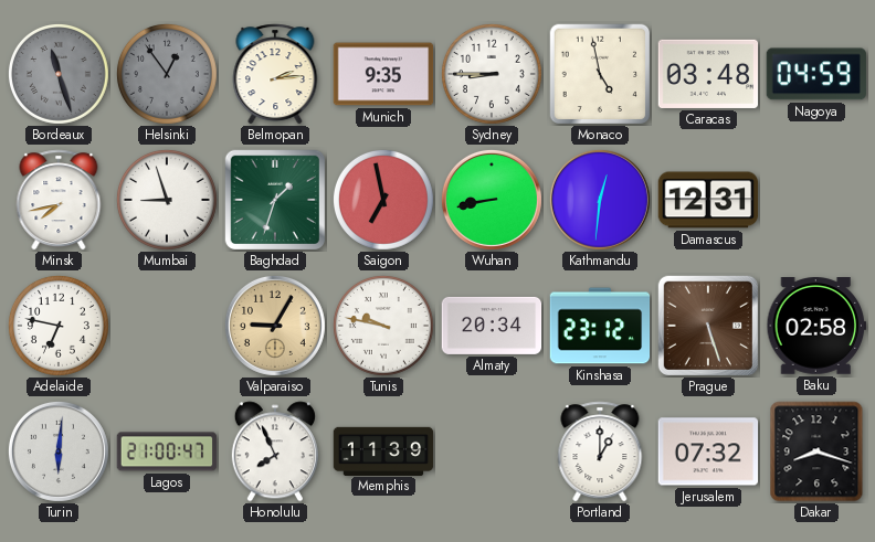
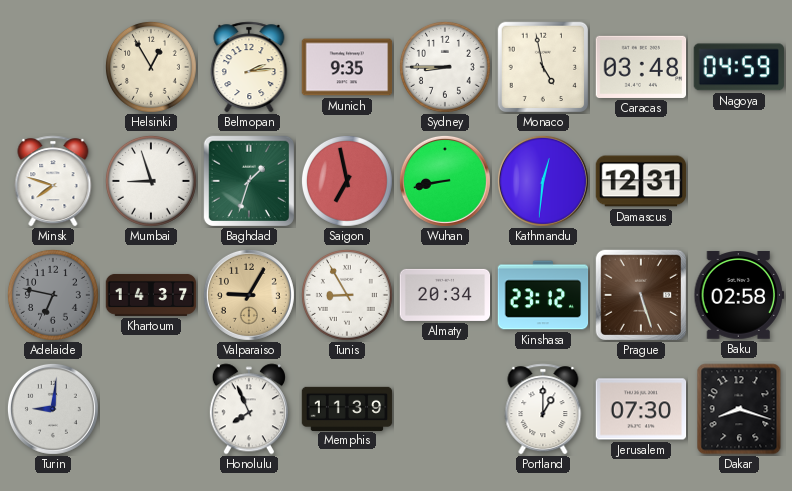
Bordeaux: 11:27 -> none
Helsinki: 12:54 -> 12:55
Helsinki dial: grey -> cream
Minsk: 7:43 -> 7:48
Adelaide dial: white -> grey
Khartoum: none -> 14:37
Tunis: 9:47 -> 8:55
Turin: 6:01 -> 9:01
Lagos: 21:00 -> none
Jerusalem: 07:32 -> 07:30
